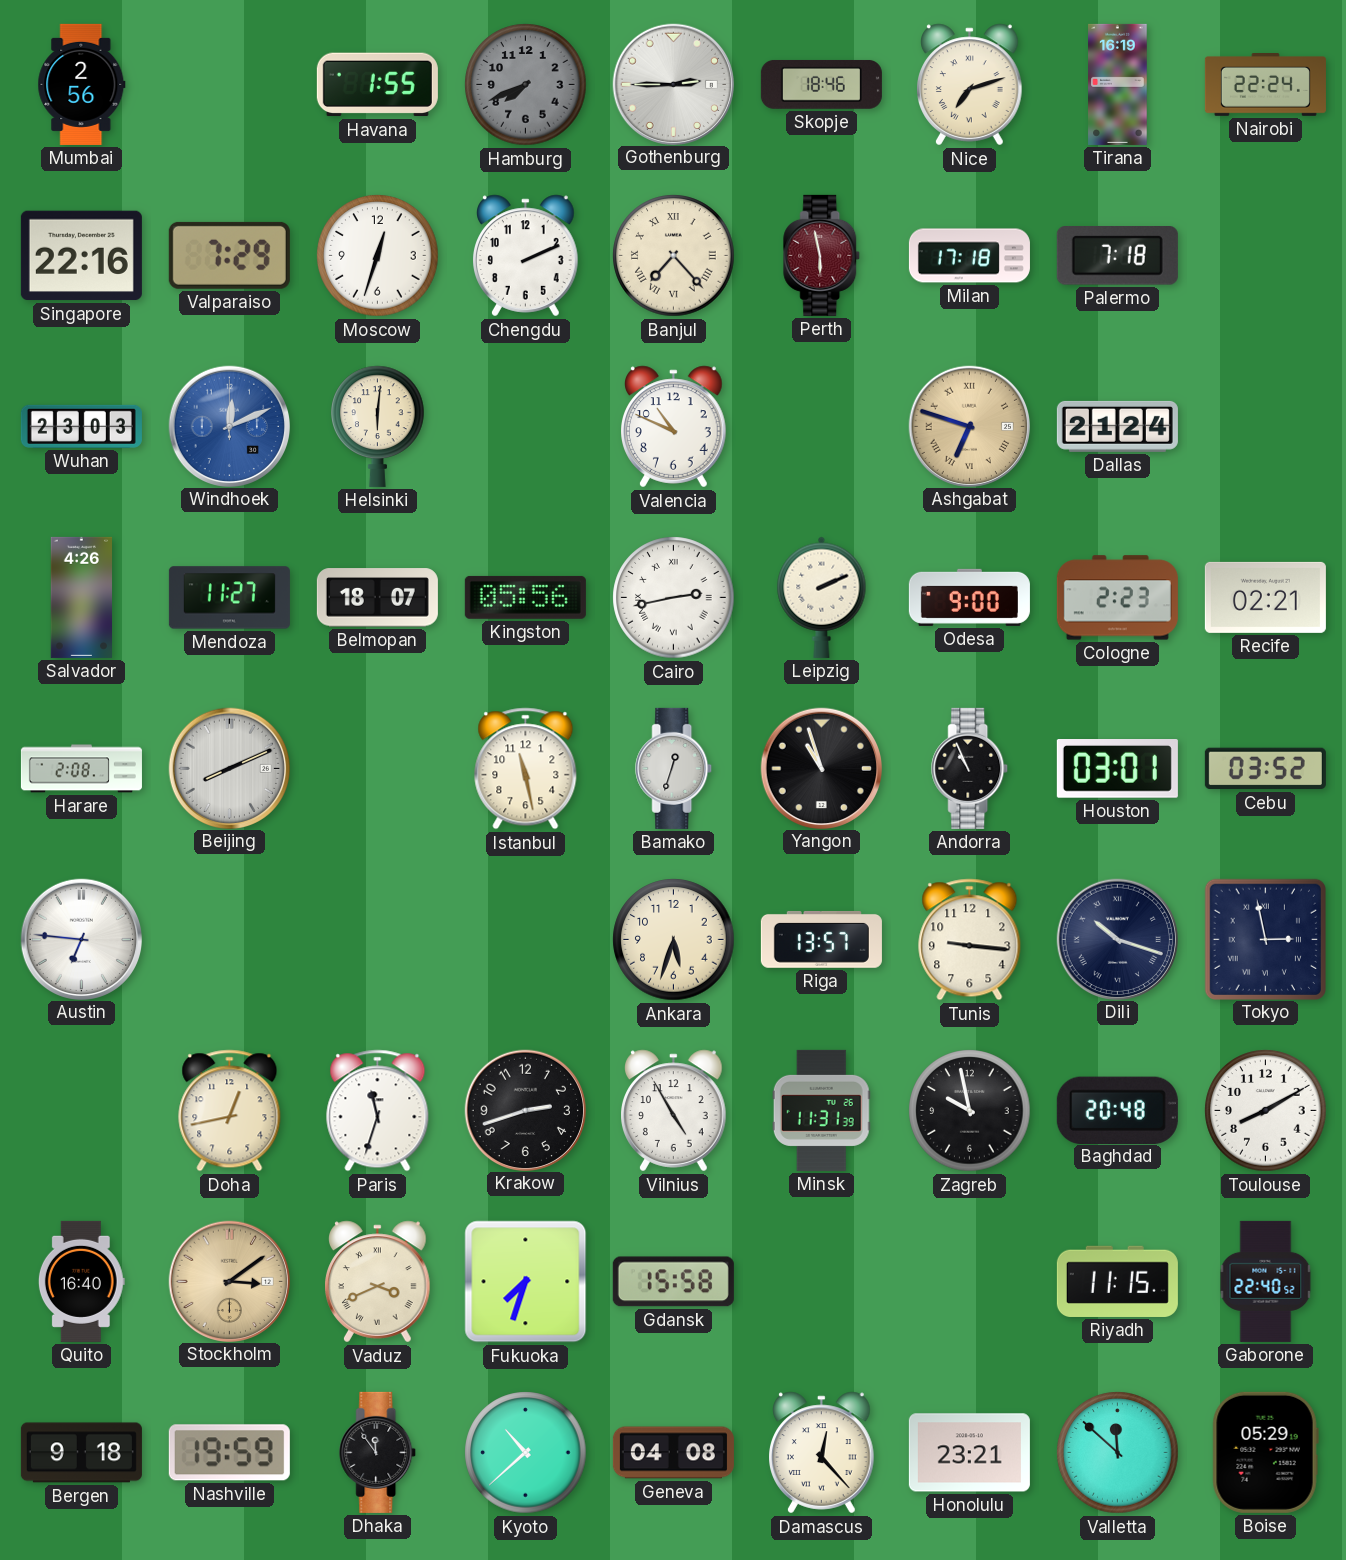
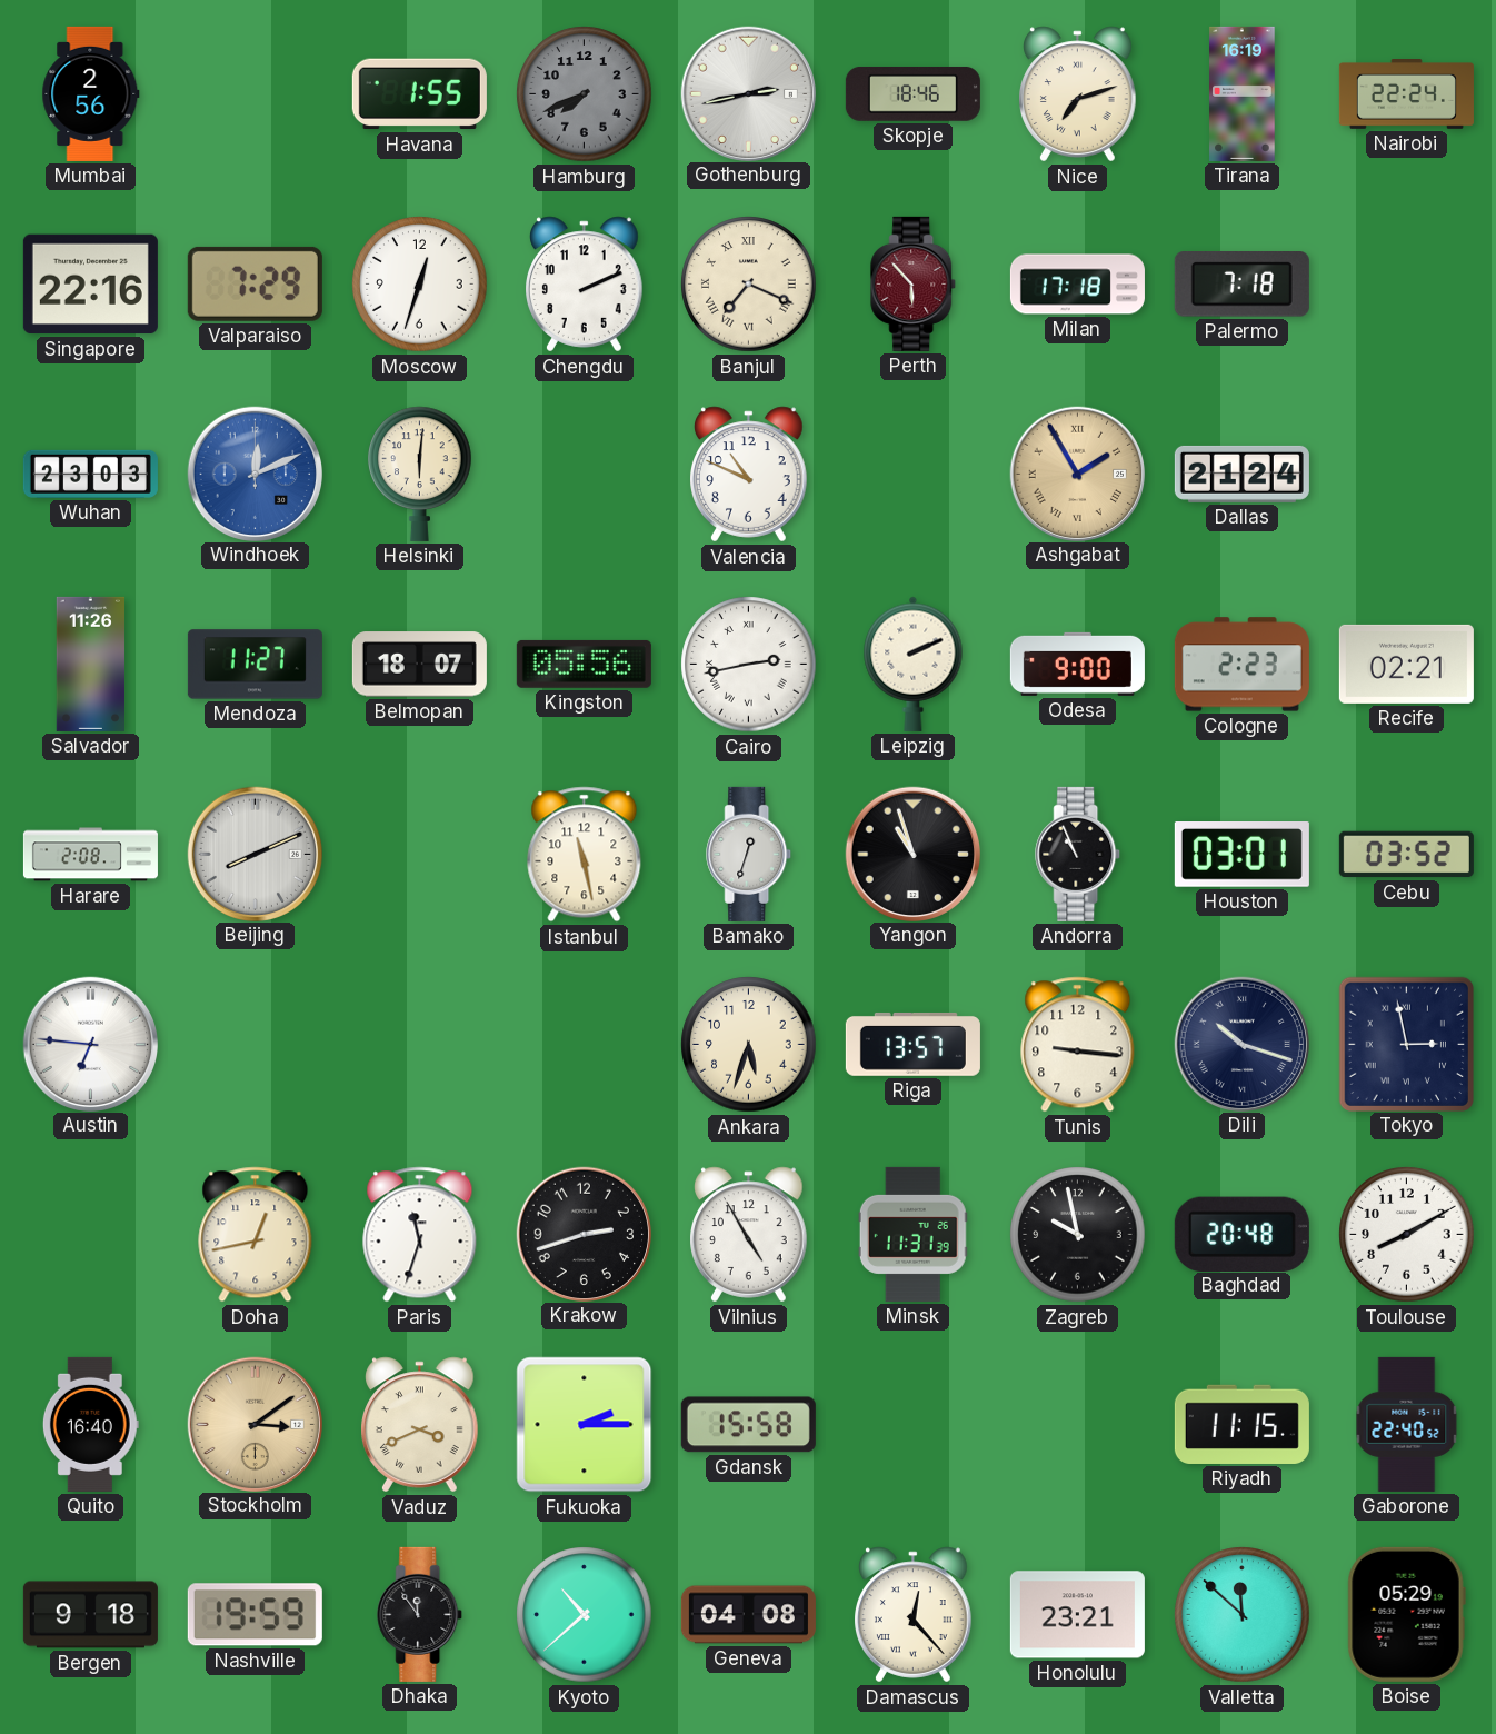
Gothenburg: 2:45 -> 2:43
Banjul: 7:23 -> 7:19
Perth: 5:58 -> 5:53
Ashgabat: 6:48 -> 1:55
Salvador: 4:26 -> 11:26
Fukuoka: 7:33 -> 2:15
